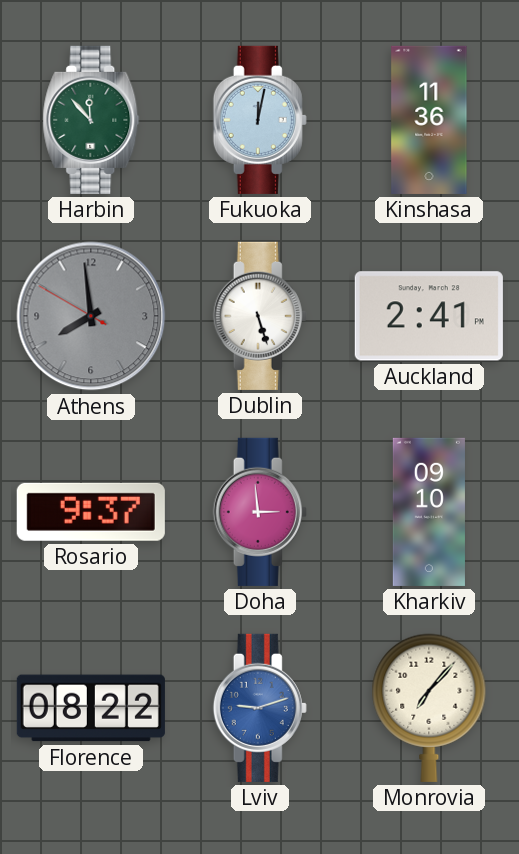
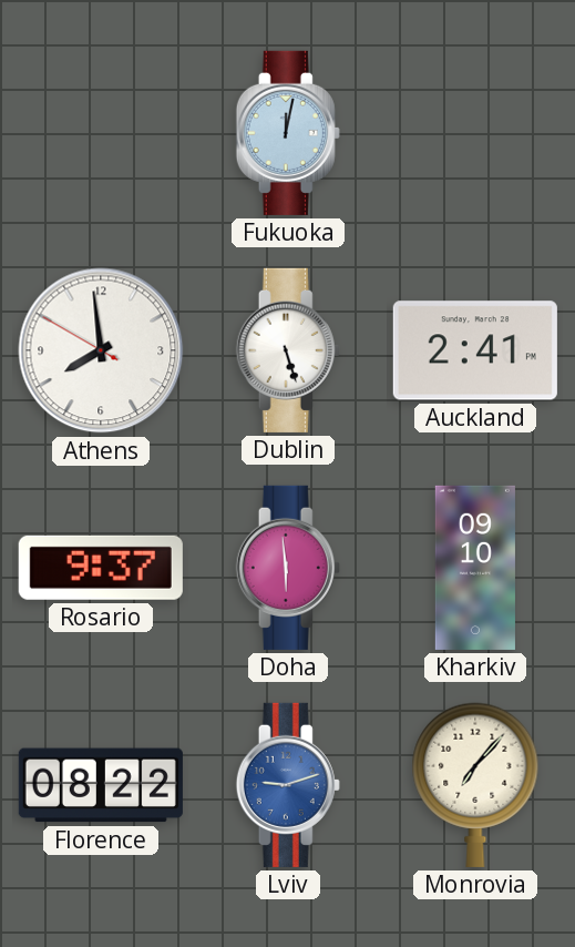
Harbin: 11:53 -> none
Kinshasa: 11:36 -> none
Athens dial: grey -> white
Doha: 2:59 -> 5:59
